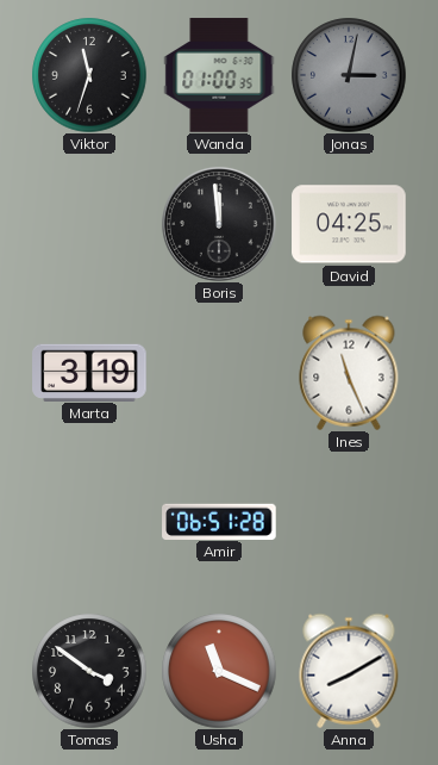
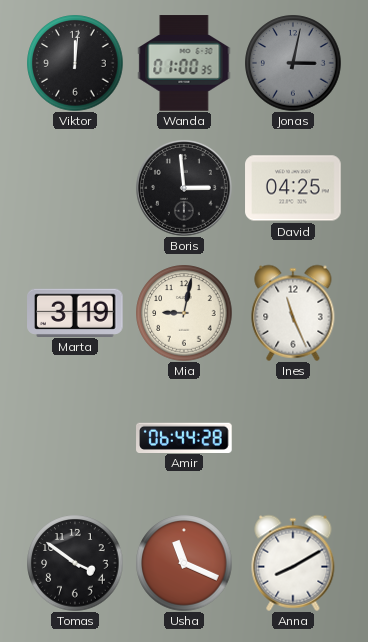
Viktor: 11:33 -> 12:01
Boris: 11:59 -> 2:59
Mia: none -> 9:02
Amir: 06:51 -> 06:44
